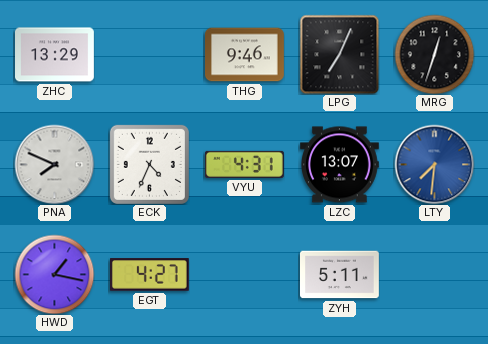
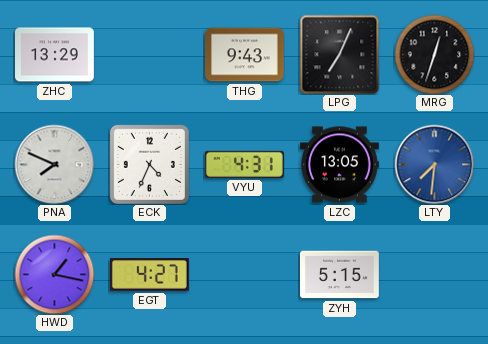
THG: 9:46 -> 9:43
LZC: 13:07 -> 13:05
ZYH: 5:11 -> 5:15
